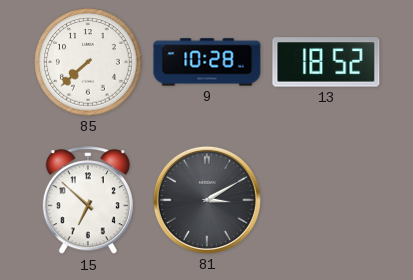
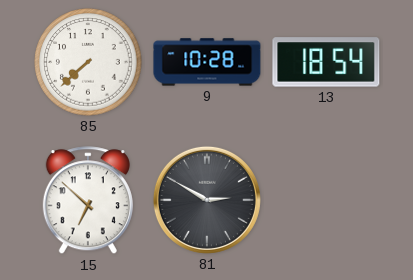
13: 18:52 -> 18:54
81: 3:10 -> 2:50
